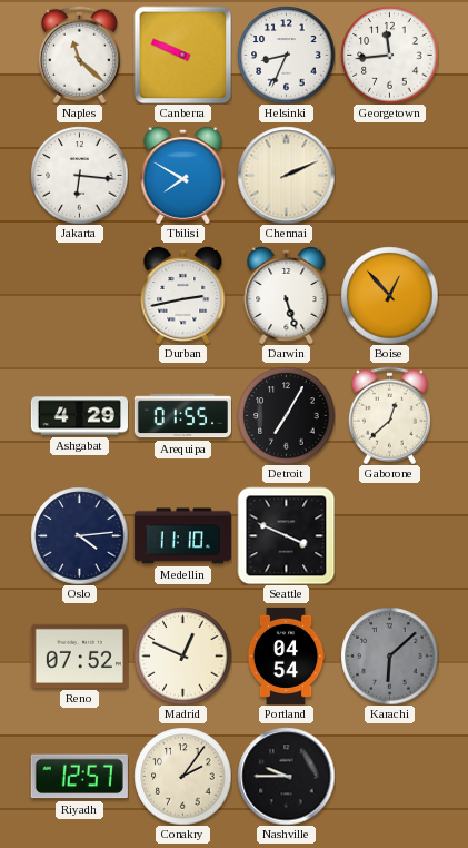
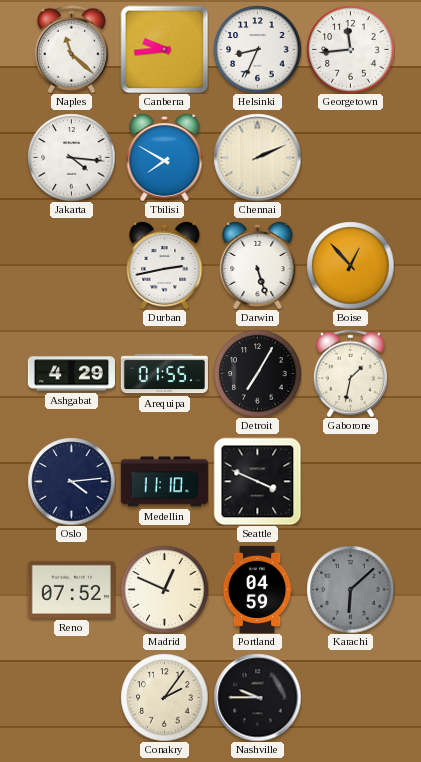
Canberra: 9:49 -> 9:44
Jakarta: 6:16 -> 4:16
Gaborone: 12:38 -> 1:32
Portland: 04:54 -> 04:59
Riyadh: 12:57 -> none
